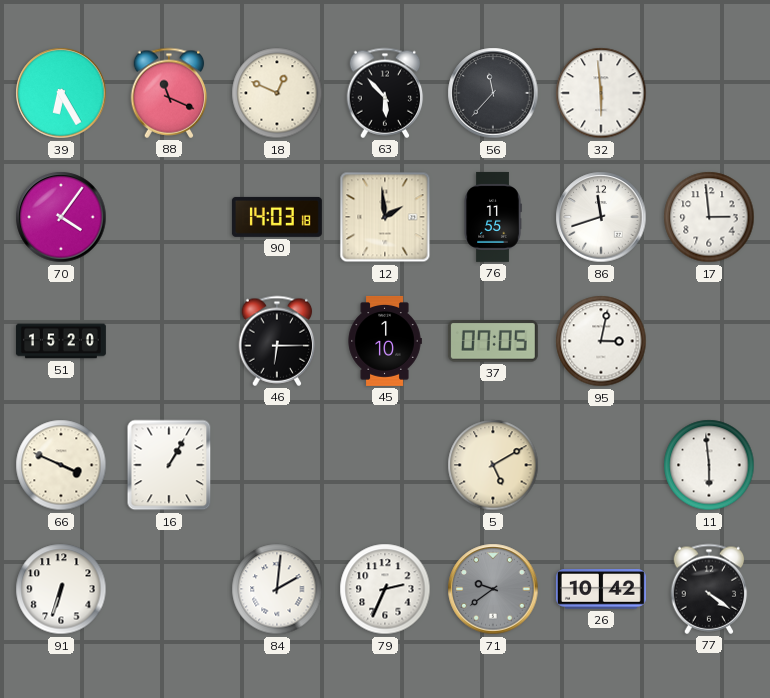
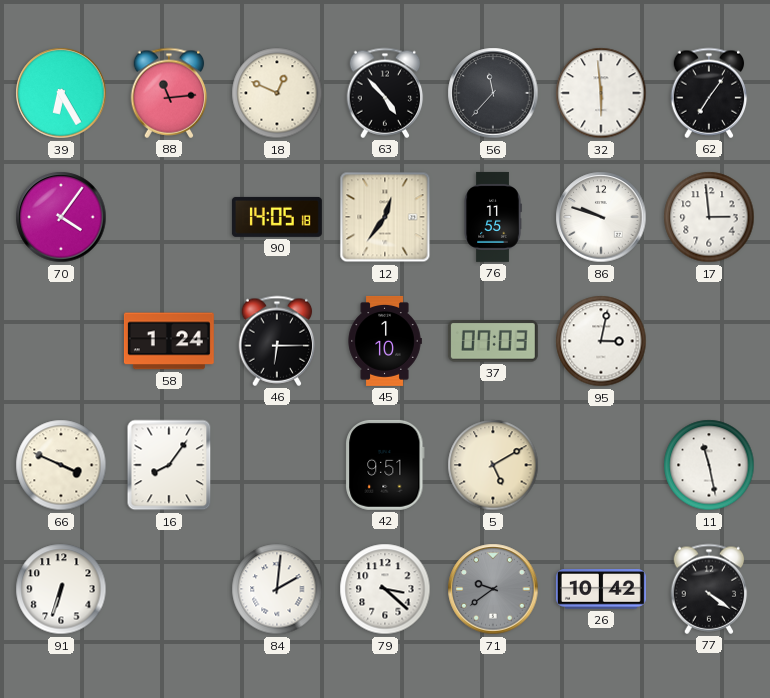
88: 11:19 -> 11:14
63: 5:53 -> 4:53
62: none -> 7:06
90: 14:03 -> 14:05
12: 1:59 -> 12:36
86: 11:42 -> 9:48
51: 15:20 -> none
58: none -> 1:24
37: 07:05 -> 07:03
16: 1:05 -> 8:06
42: none -> 9:51
11: 5:59 -> 11:28
79: 2:34 -> 3:22
